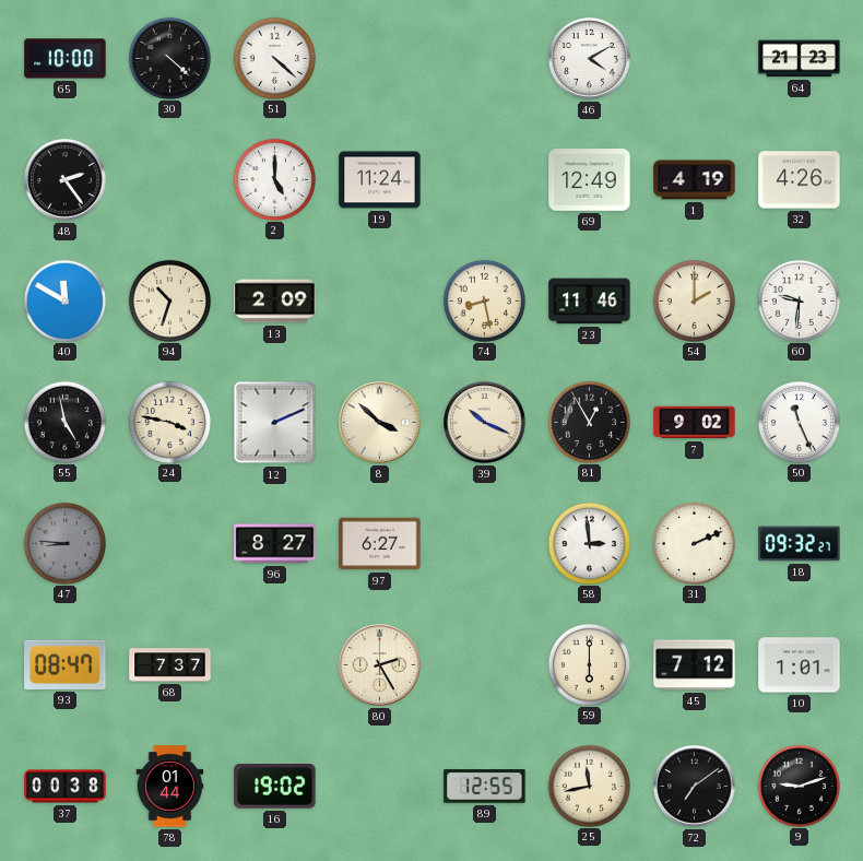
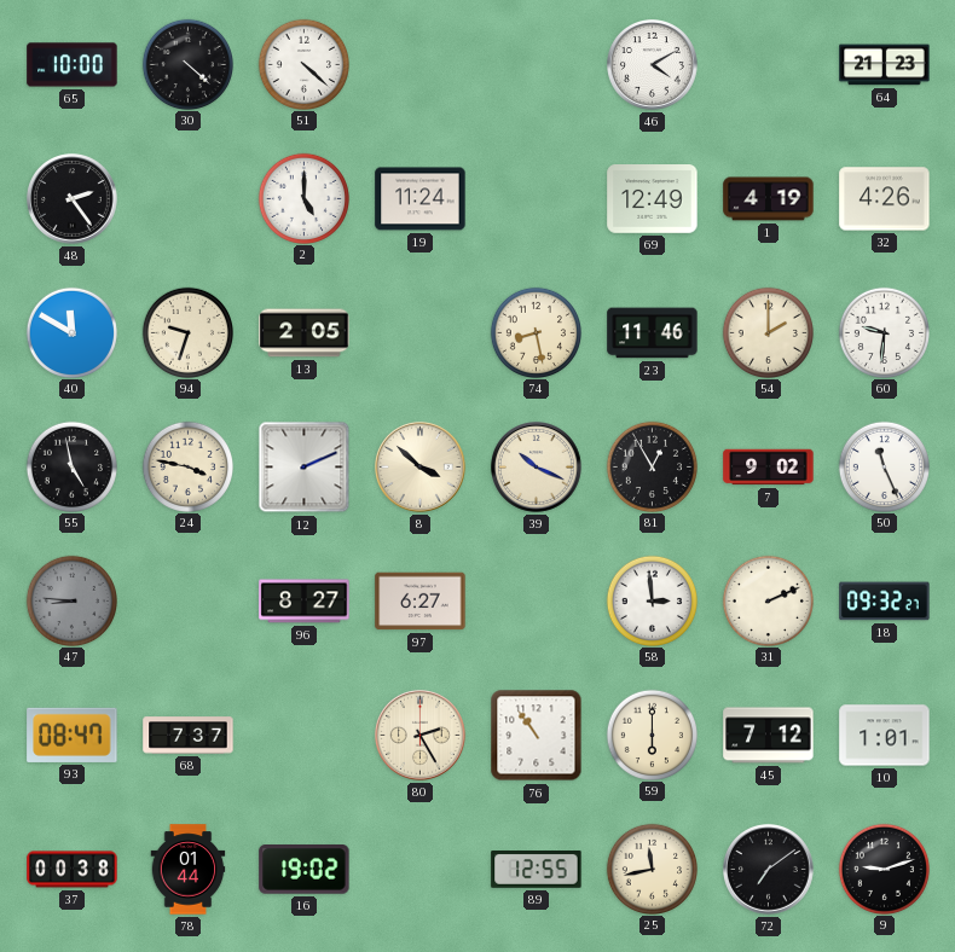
94: 10:33 -> 9:33
13: 2:09 -> 2:05
76: none -> 10:54
